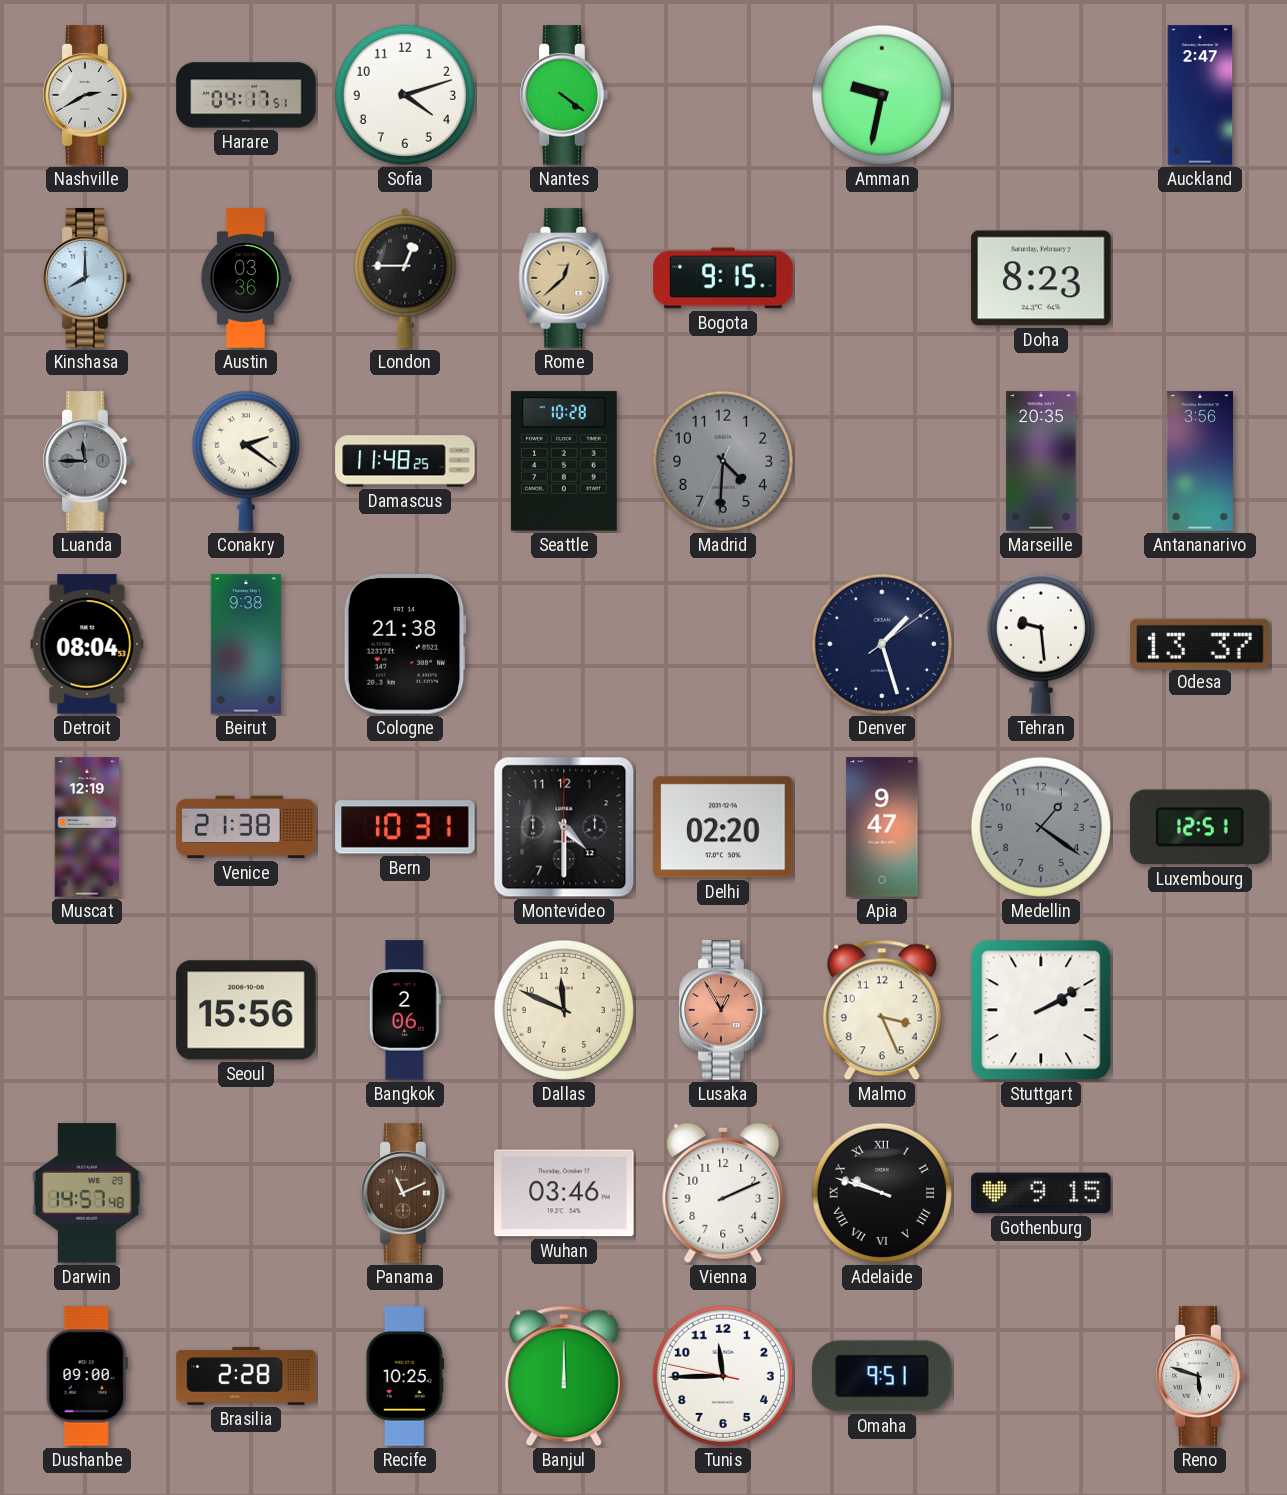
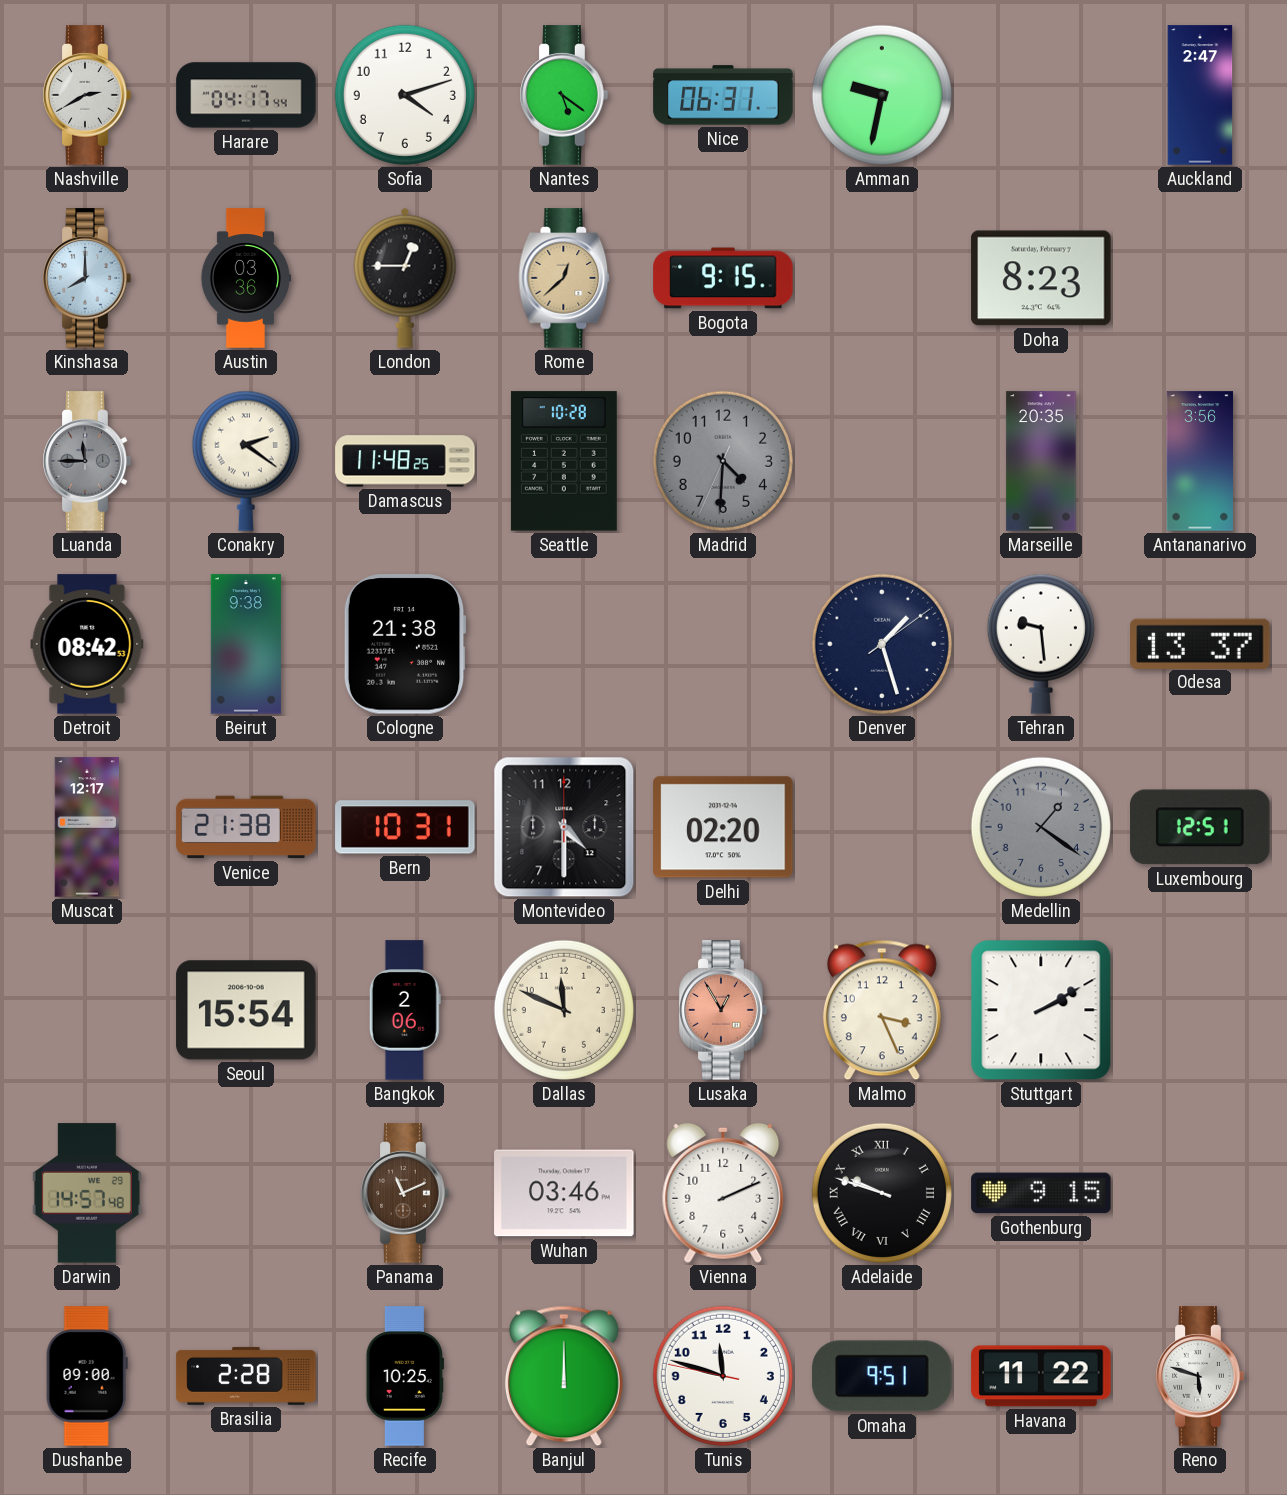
Harare: 04:17:51 -> 04:17:44
Nantes: 4:21 -> 5:21
Nice: none -> 06:31
Detroit: 08:04 -> 08:42
Muscat: 12:19 -> 12:17
Apia: 9:47 -> none
Seoul: 15:56 -> 15:54
Tunis: 11:44 -> 11:47
Havana: none -> 11:22
